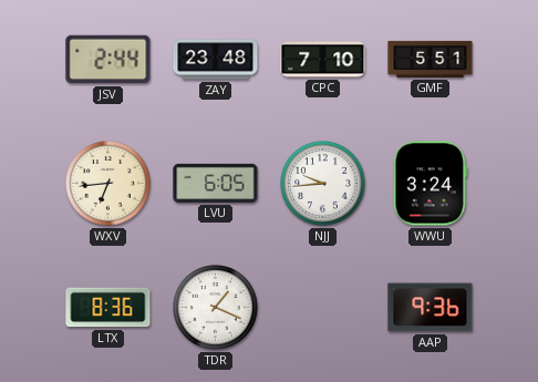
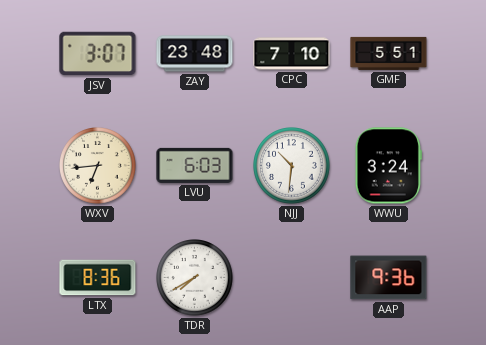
JSV: 2:44 -> 3:07
LVU: 6:05 -> 6:03
NJJ: 9:44 -> 10:31
TDR: 1:19 -> 7:40
